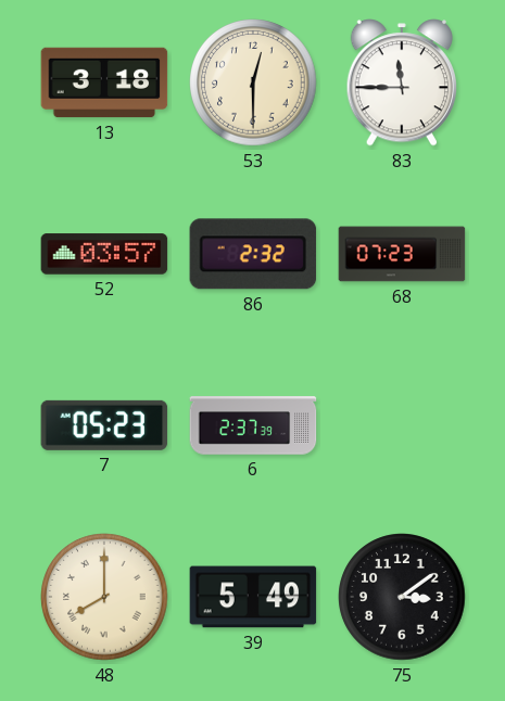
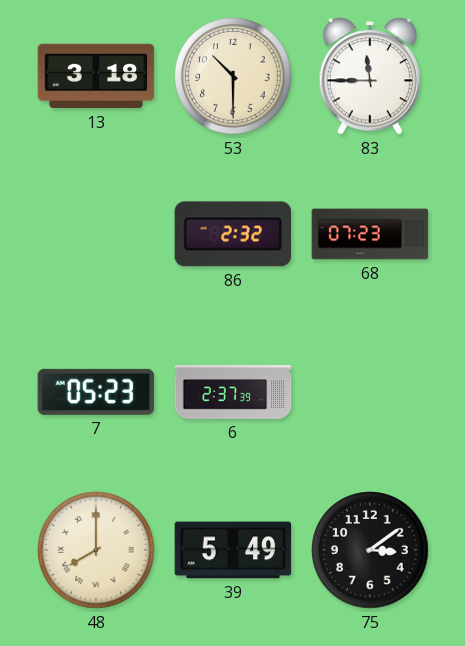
53: 12:30 -> 10:30
52: 03:57 -> none
